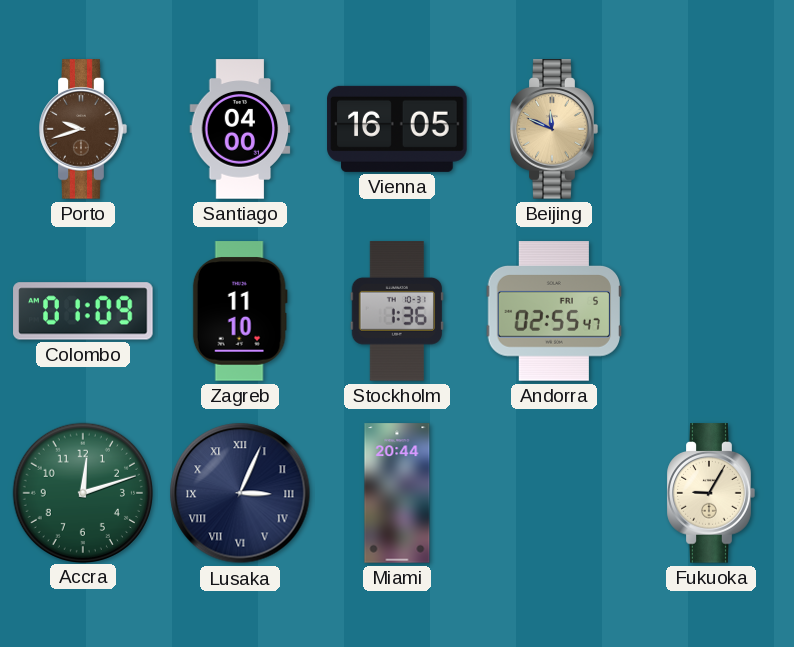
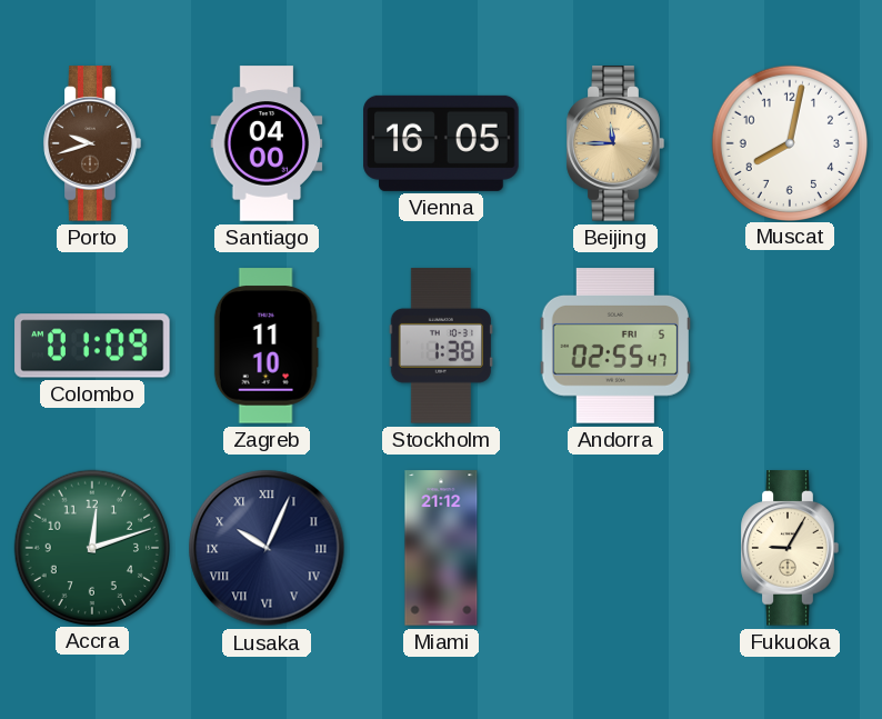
Beijing: 11:49 -> 11:45
Muscat: none -> 8:02
Stockholm: 1:36 -> 1:38
Lusaka: 3:04 -> 10:04
Miami: 20:44 -> 21:12
